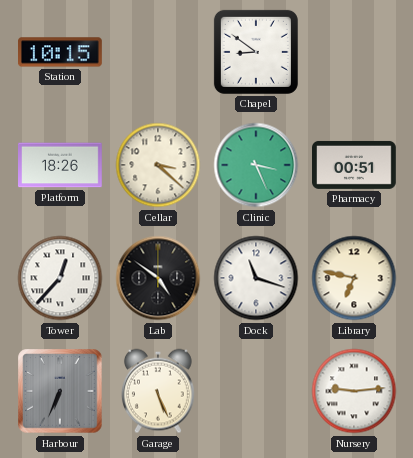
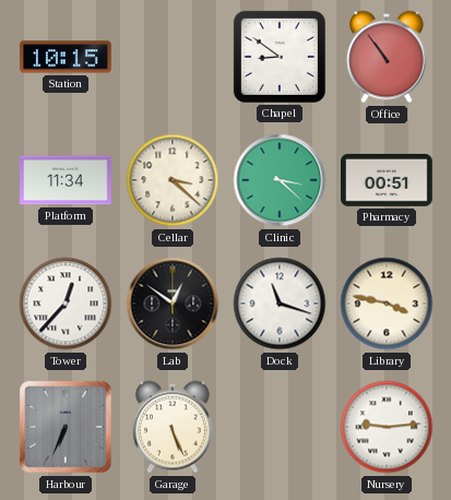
Office: none -> 10:54
Platform: 18:26 -> 11:34
Clinic: 3:26 -> 3:22
Lab: 4:51 -> 12:51
Library: 6:47 -> 3:47
